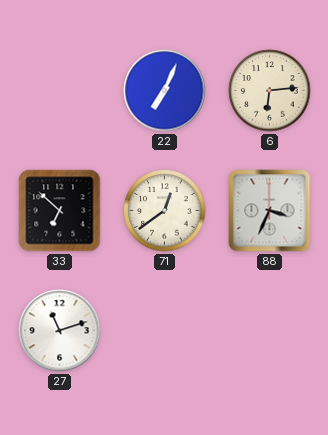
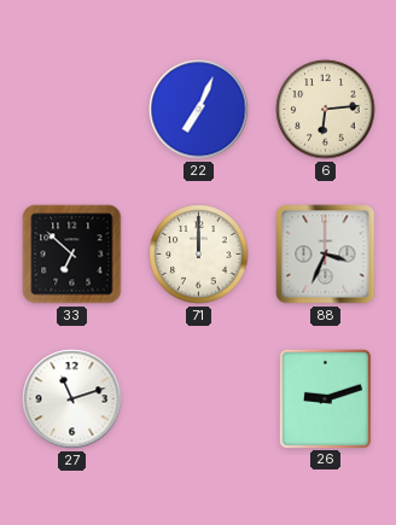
71: 12:39 -> 12:00
26: none -> 9:12
